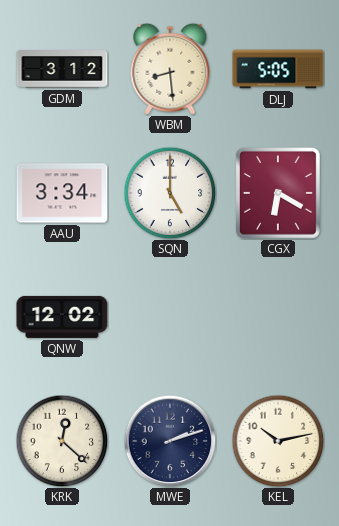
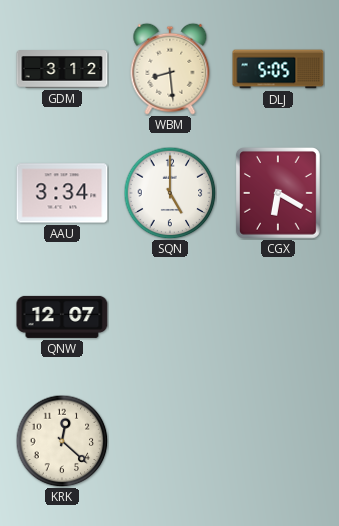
QNW: 12:02 -> 12:07
MWE: 2:12 -> none
KEL: 10:13 -> none
